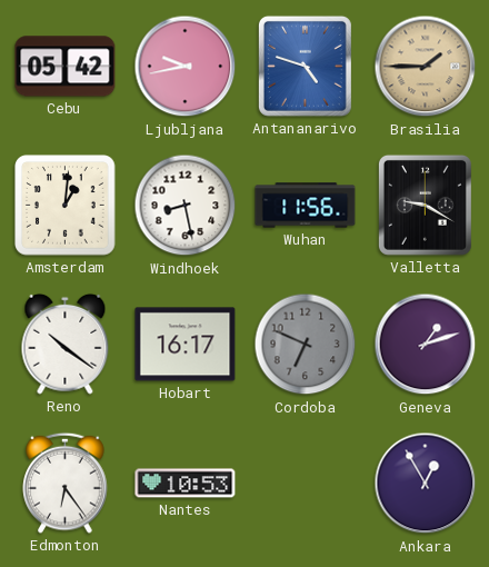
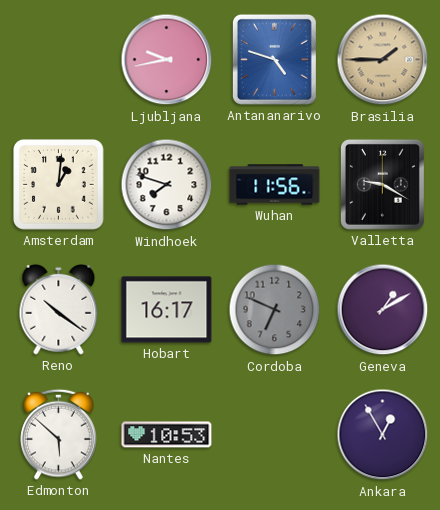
Cebu: 05:42 -> none
Windhoek: 8:28 -> 7:48
Geneva: 1:12 -> 1:10
Edmonton: 6:24 -> 5:52
